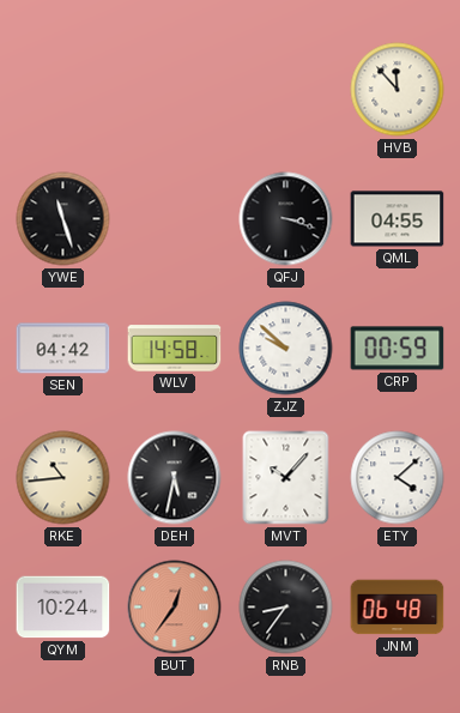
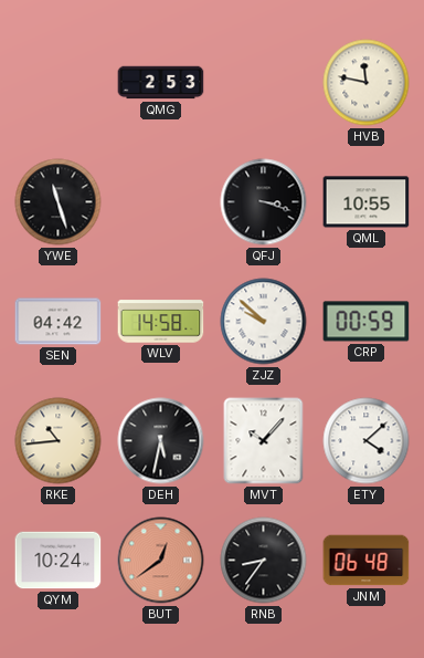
QMG: none -> 2:53
HVB: 11:53 -> 11:47
QML: 04:55 -> 10:55
BUT: 12:36 -> 12:39
